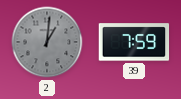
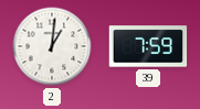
2 dial: grey -> white
